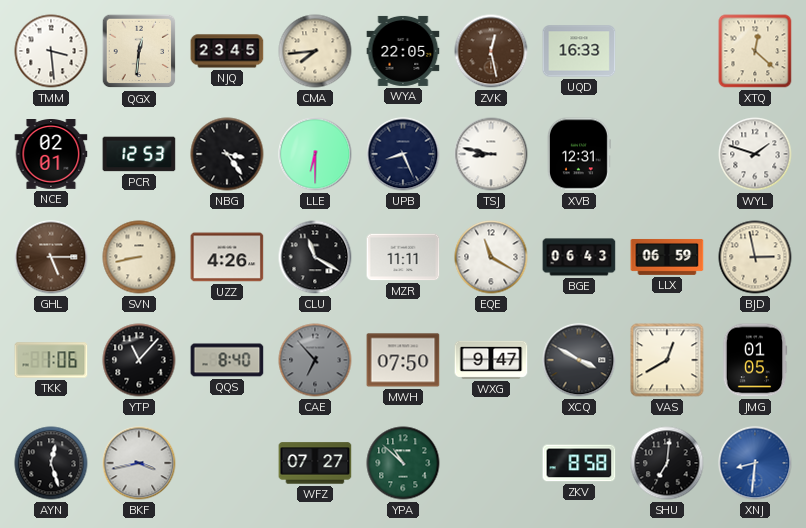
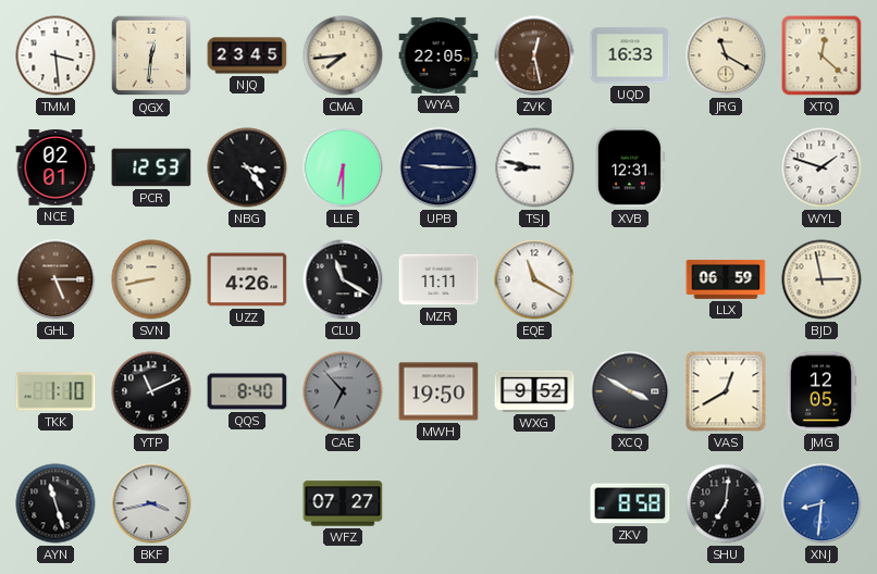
JRG: none -> 11:20
UPB: 8:26 -> 9:15
BGE: 06:43 -> none
TKK: 1:06 -> 1:10
YTP: 11:07 -> 11:11
MWH: 07:50 -> 19:50
WXG: 9:47 -> 9:52
JMG: 01:05 -> 12:05
AYN: 12:27 -> 11:27
YPA: 10:52 -> none
